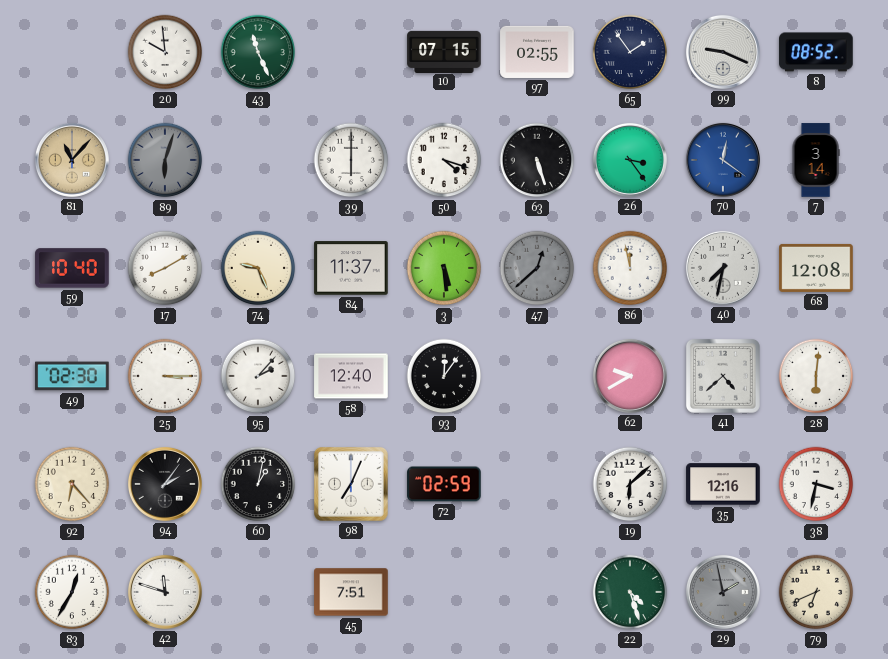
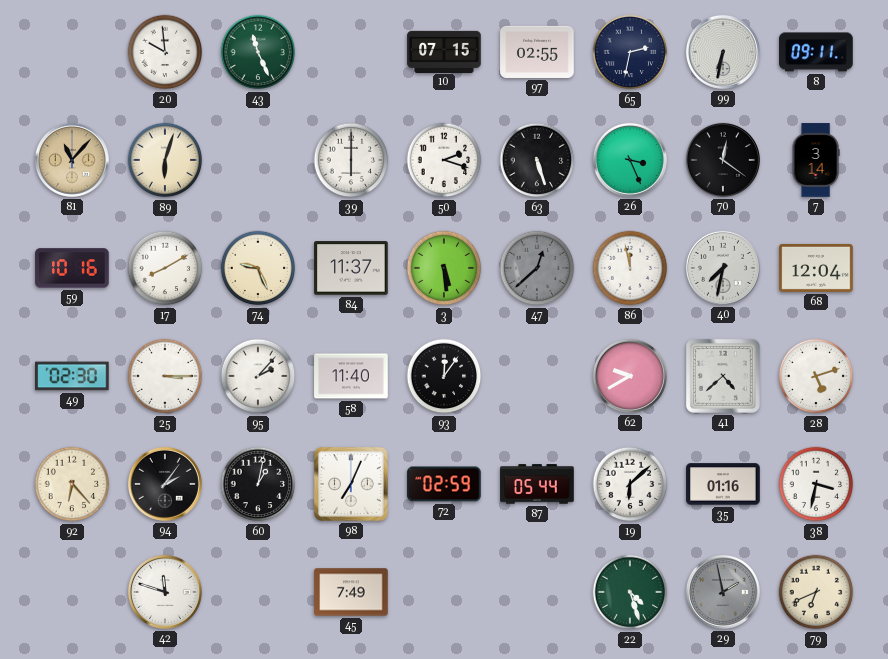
65: 1:54 -> 2:32
99: 9:19 -> 6:32
8: 08:52 -> 09:11
89 dial: grey -> cream
50: 4:18 -> 2:18
26: 3:24 -> 3:26
70 dial: blue -> black
59: 10:40 -> 10:16
68: 12:08 -> 12:04
58: 12:40 -> 11:40
28: 6:01 -> 5:12
87: none -> 05:44
35: 12:16 -> 01:16
83: 12:35 -> none
45: 7:51 -> 7:49
